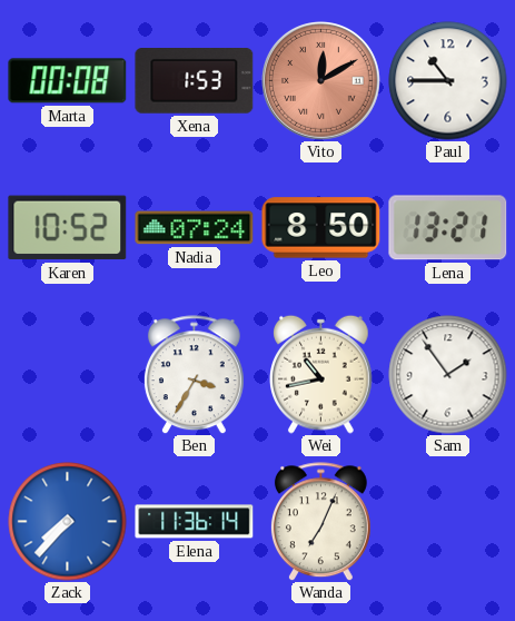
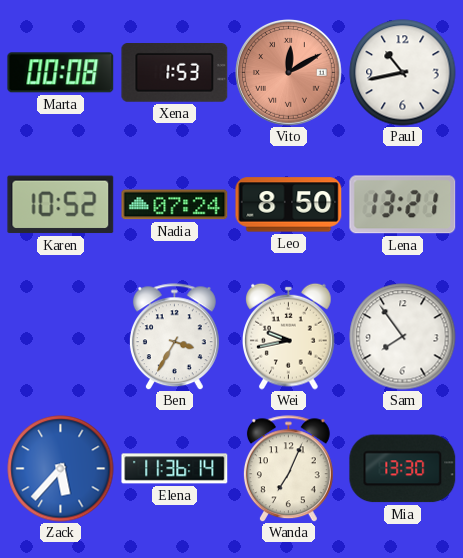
Paul: 10:45 -> 10:43
Wei: 10:43 -> 9:43
Sam: 1:54 -> 7:54
Zack: 7:37 -> 5:37
Mia: none -> 13:30
